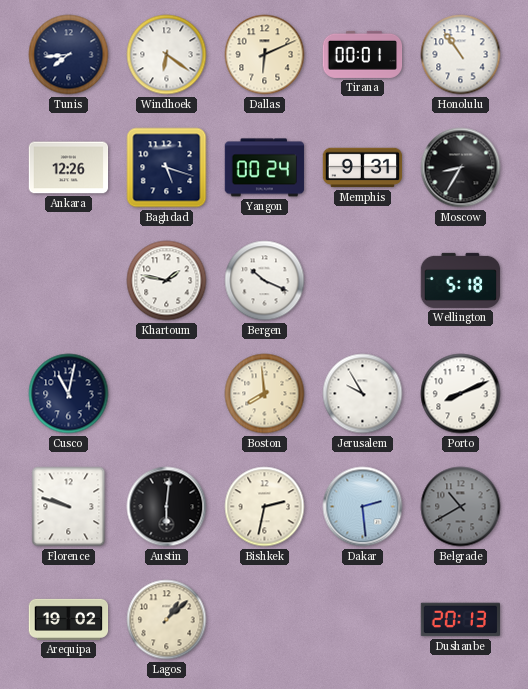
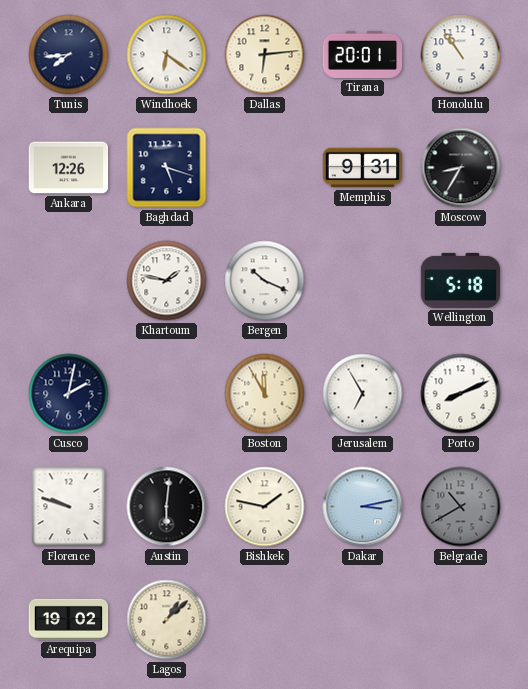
Dallas: 6:11 -> 6:14
Tirana: 00:01 -> 20:01
Yangon: 00:24 -> none
Cusco: 11:02 -> 2:02
Boston: 7:59 -> 11:55
Jerusalem: 9:55 -> 6:55
Bishkek: 2:32 -> 1:47
Dakar: 2:29 -> 3:13
Dushanbe: 20:13 -> none
